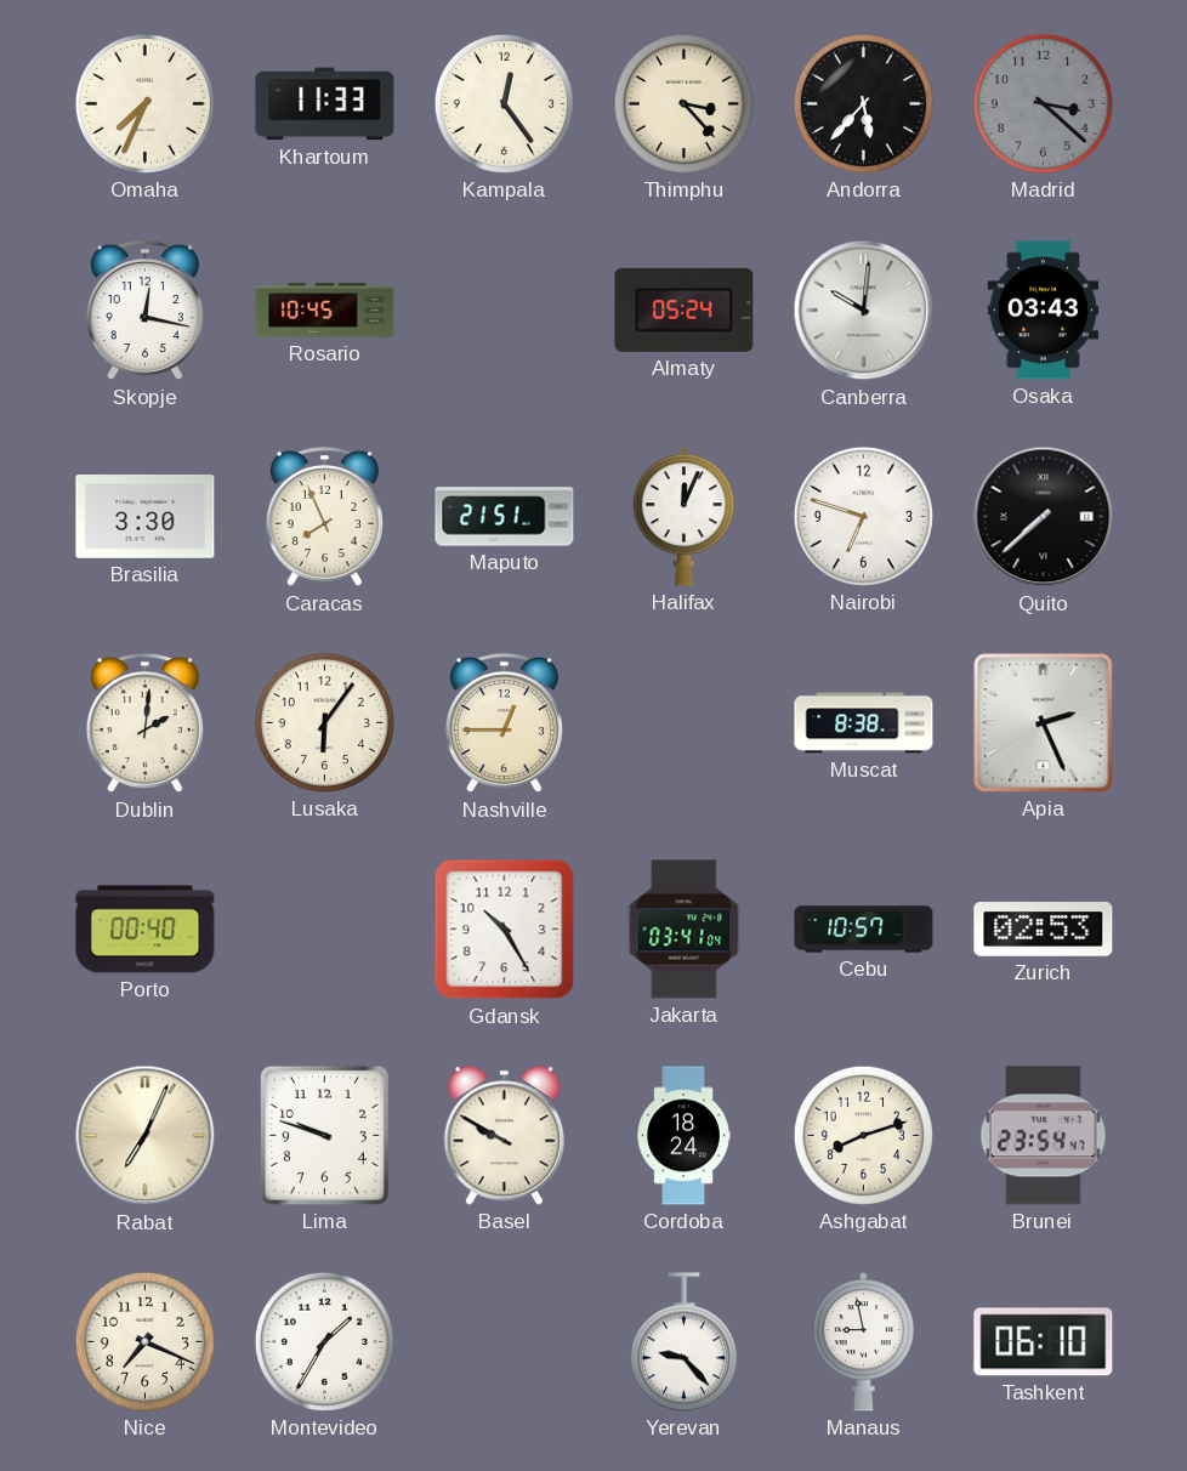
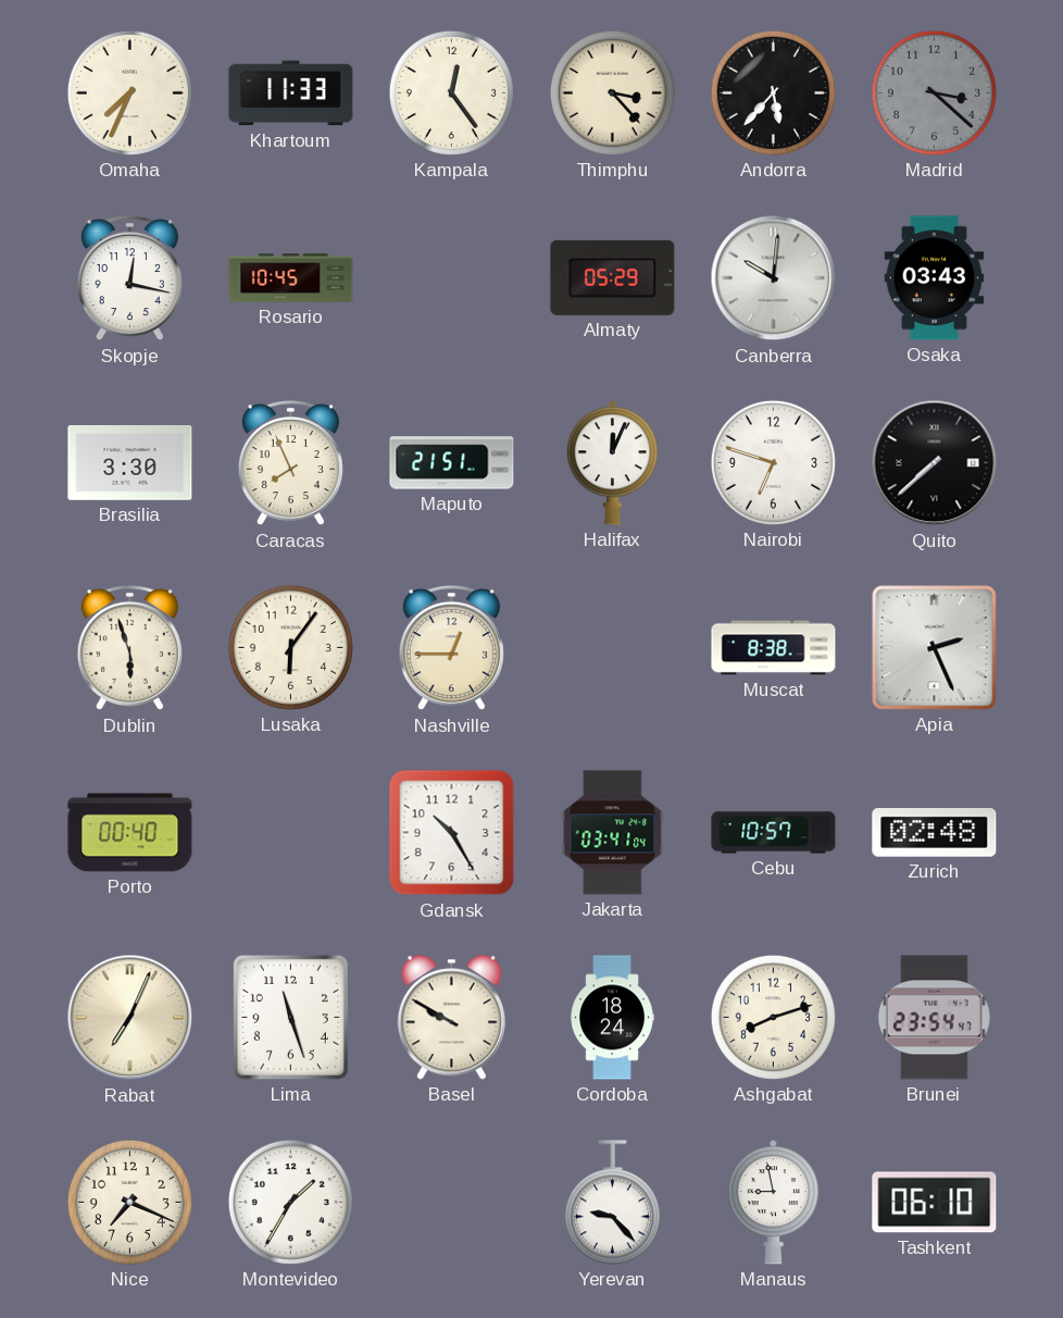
Almaty: 05:24 -> 05:29
Dublin: 2:01 -> 5:57
Zurich: 02:53 -> 02:48
Lima: 9:48 -> 11:27
